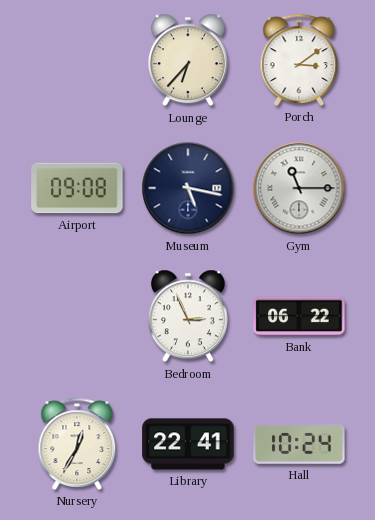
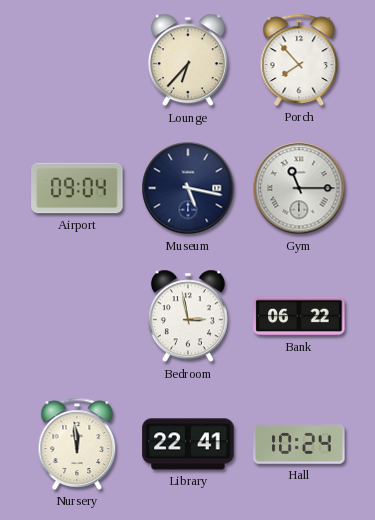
Porch: 3:09 -> 7:53
Airport: 09:08 -> 09:04
Bedroom: 2:56 -> 2:58
Nursery: 12:35 -> 11:59
